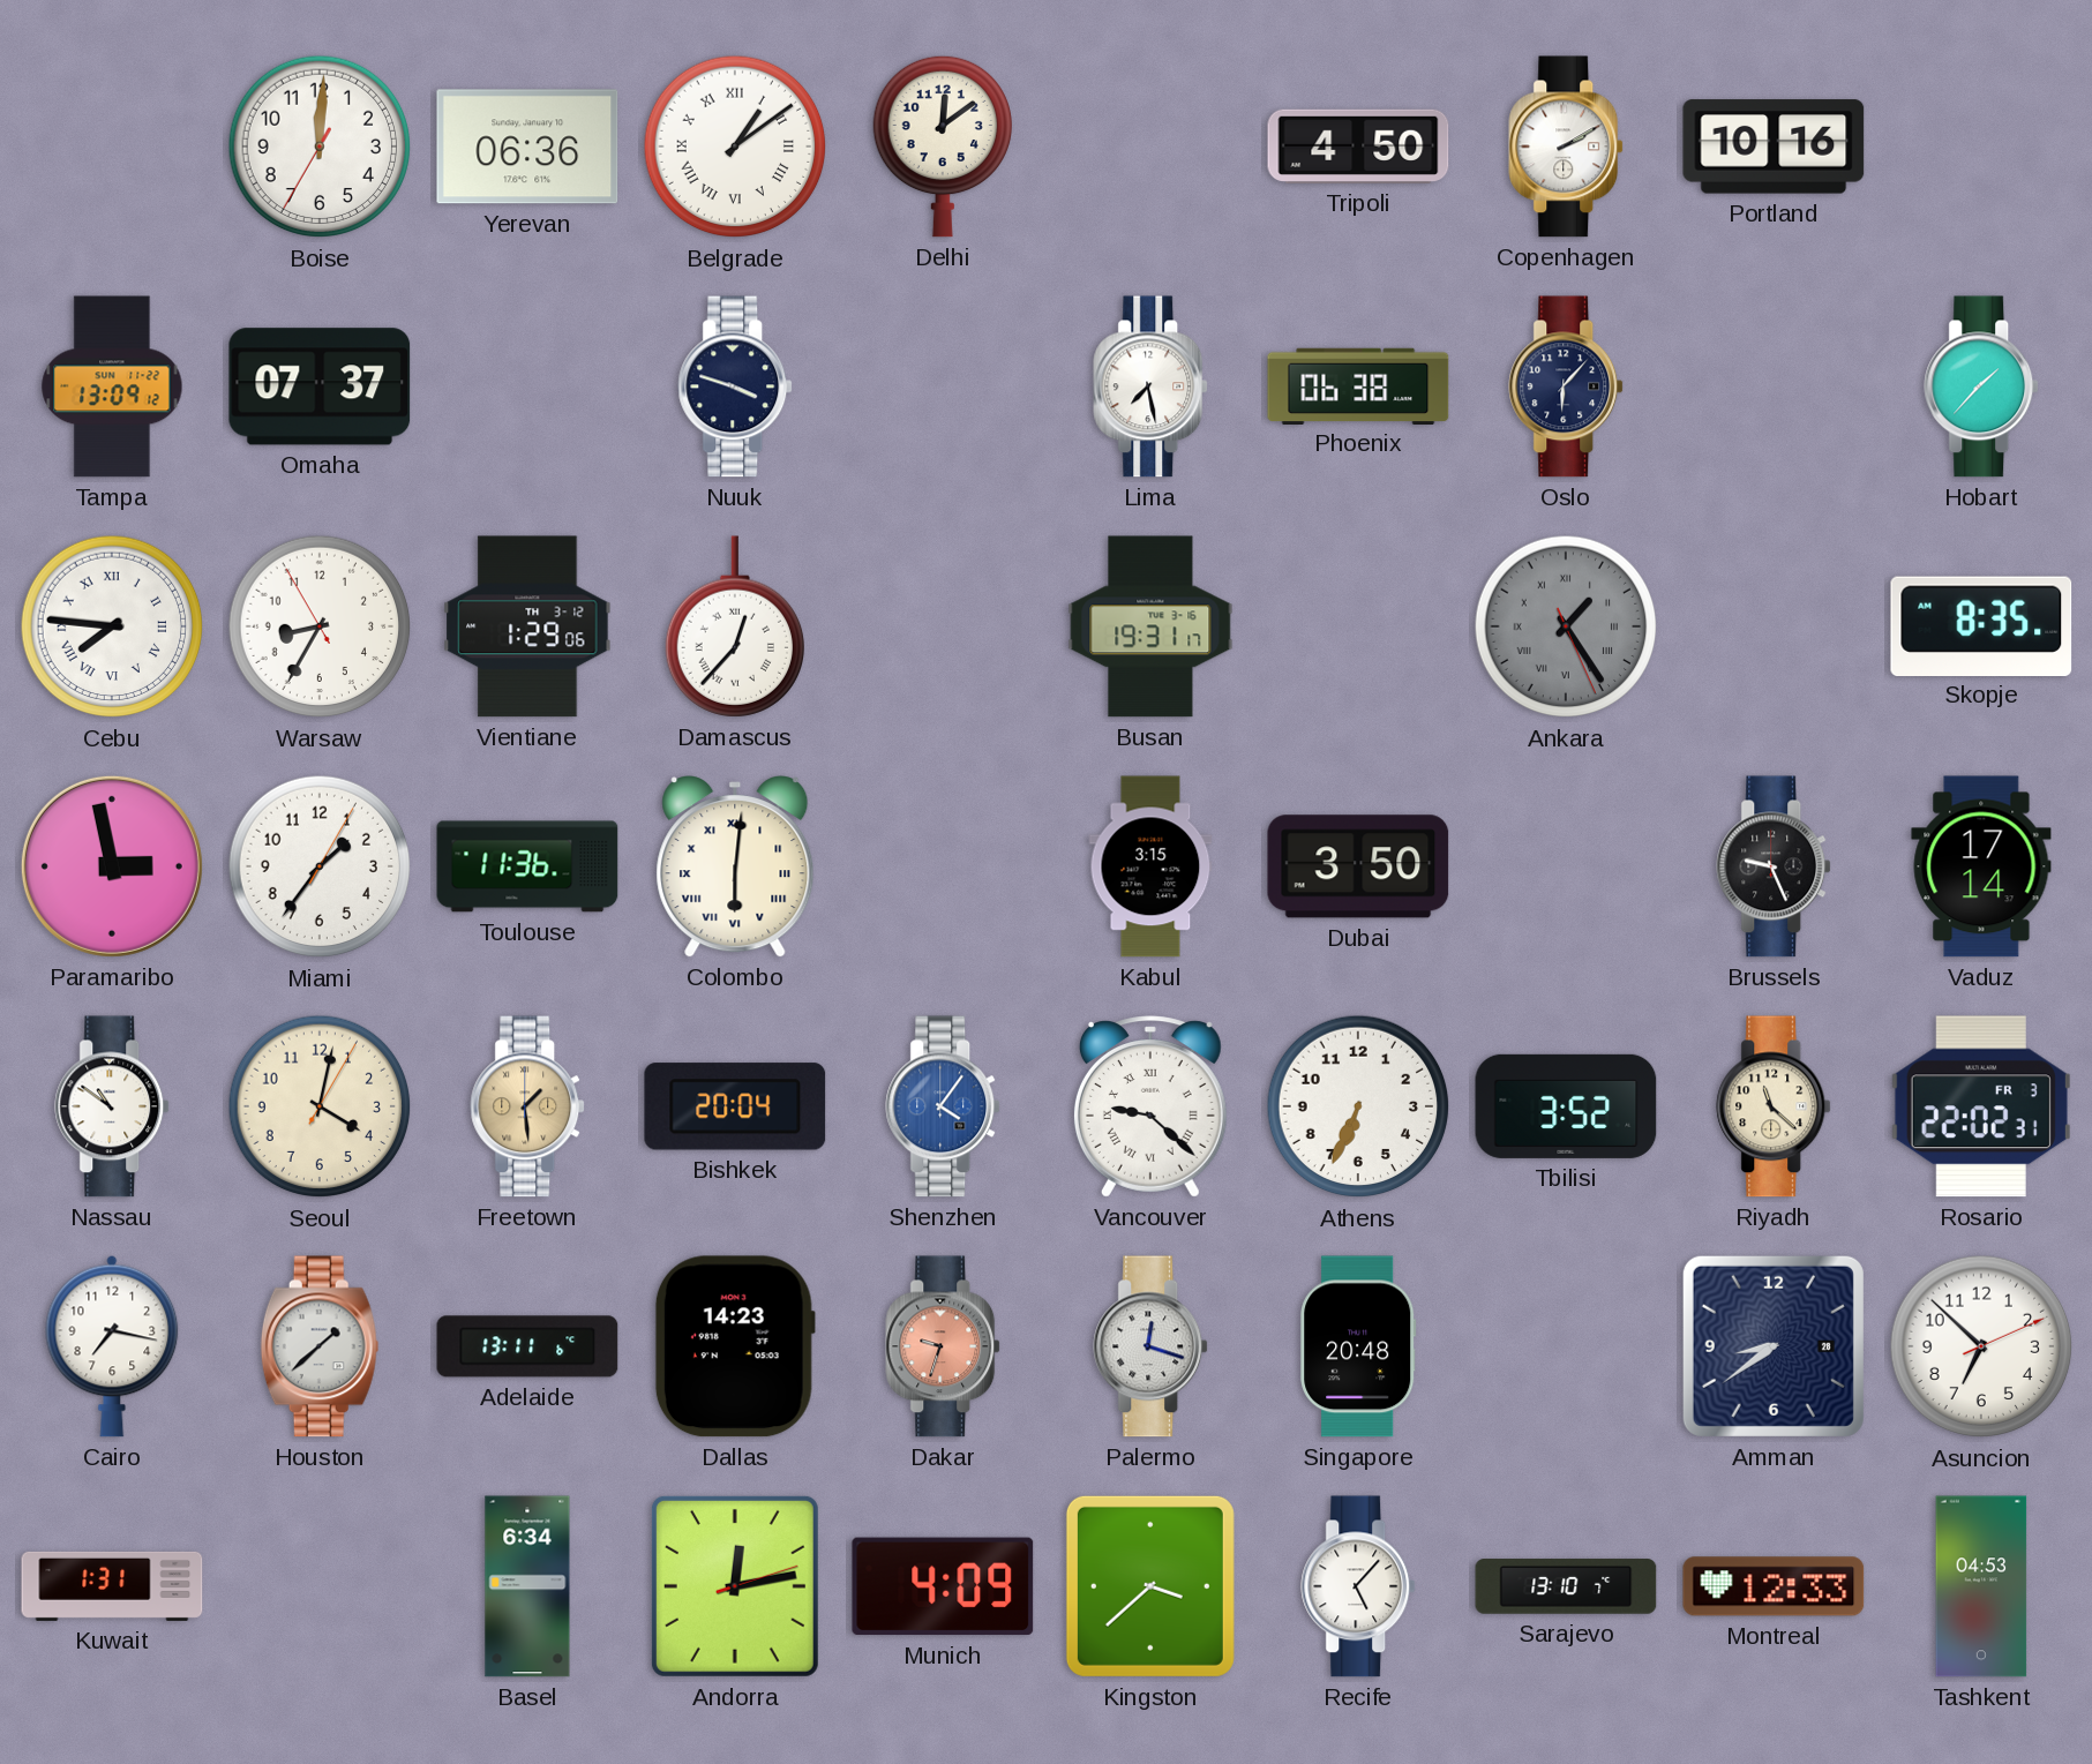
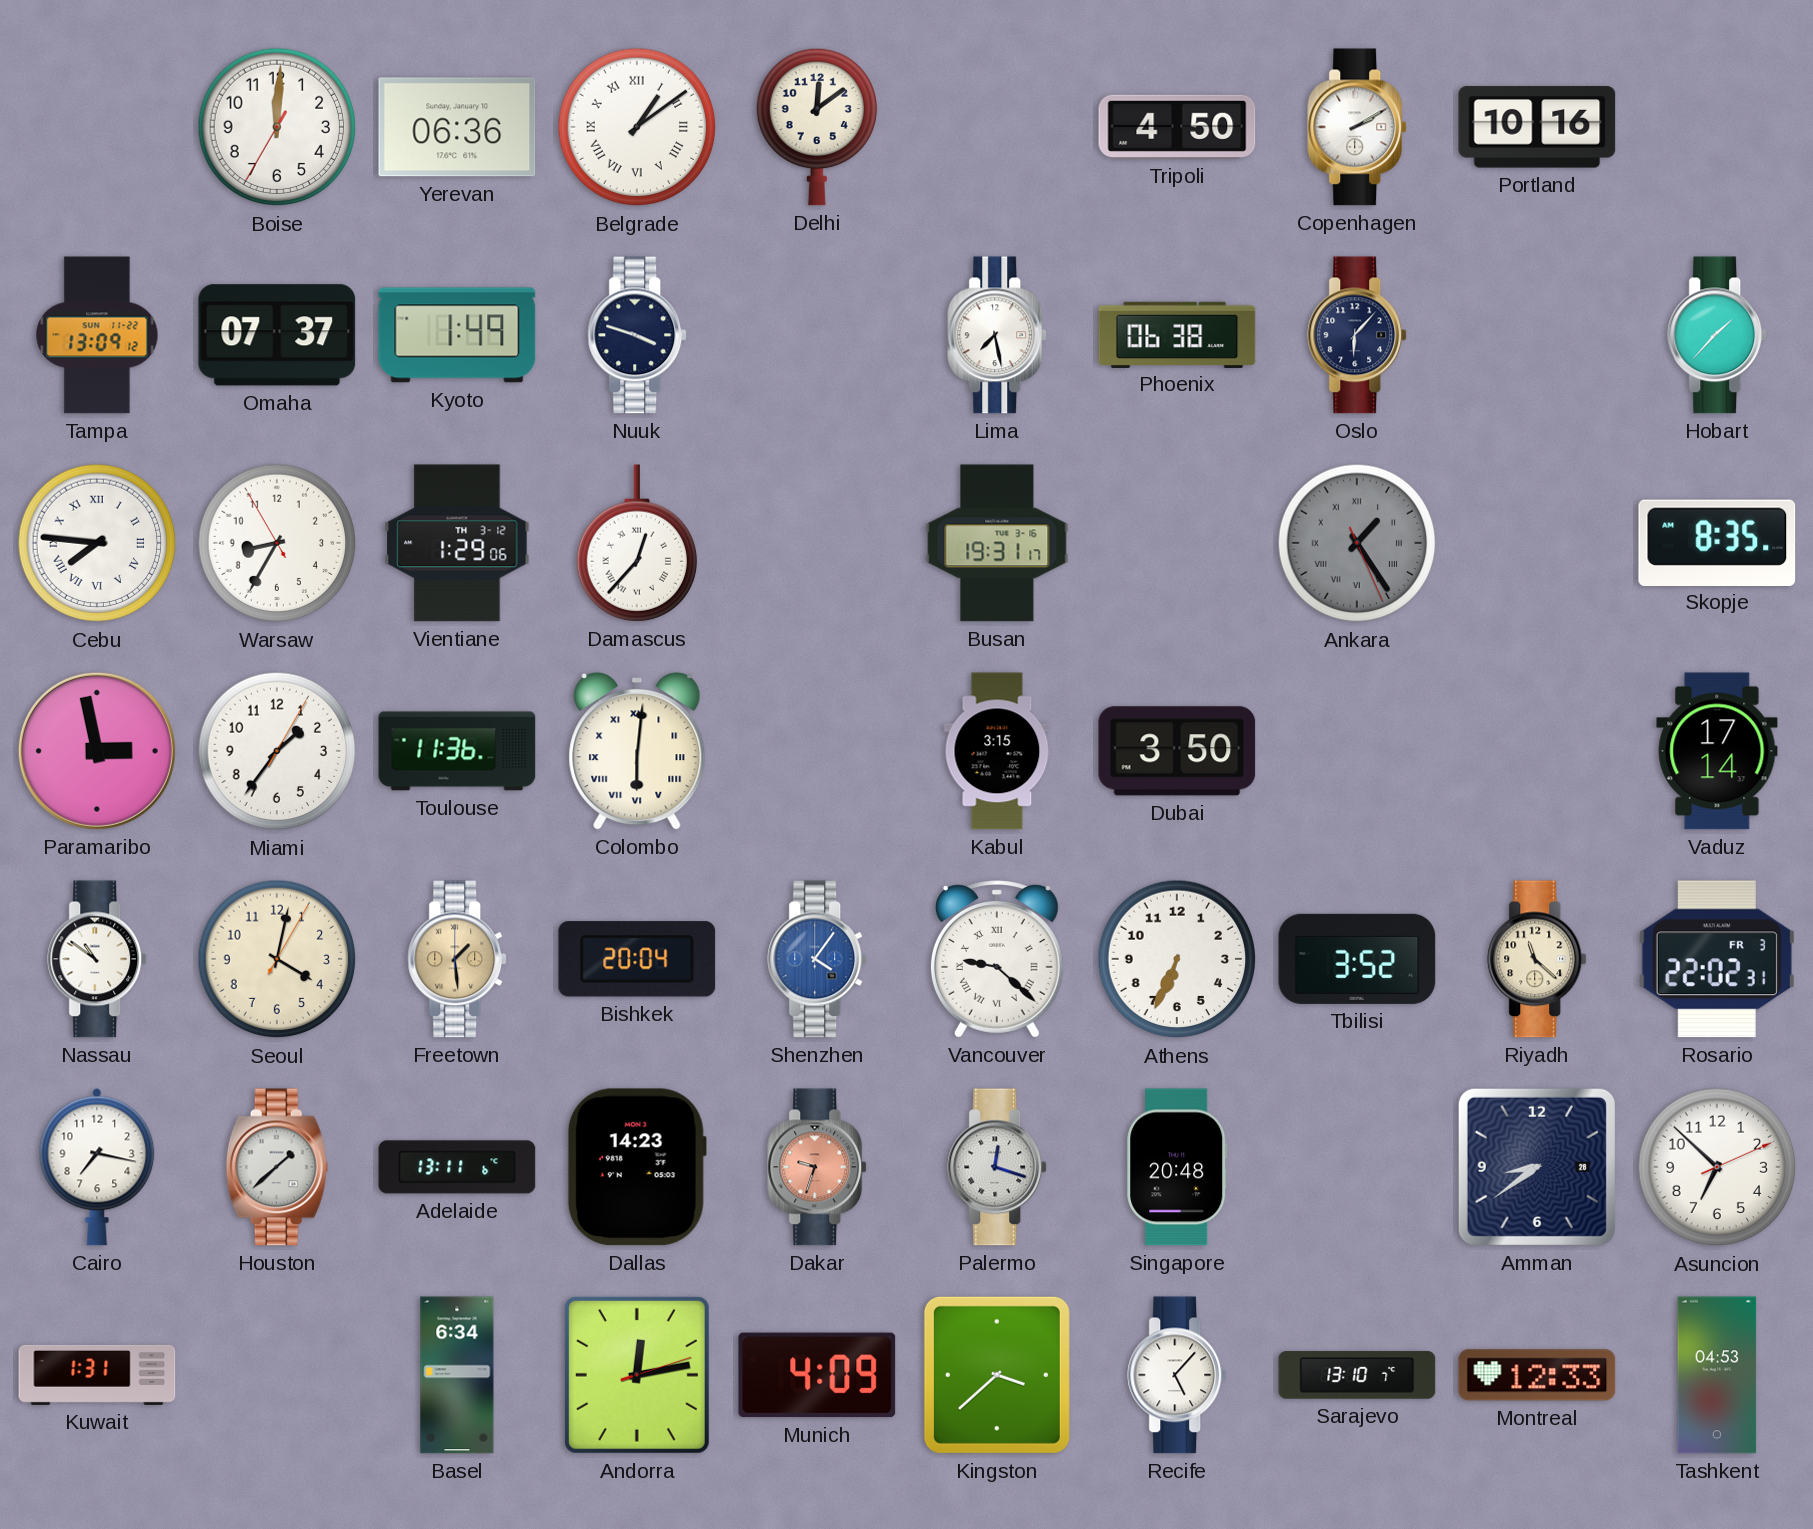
Kyoto: none -> 1:49
Brussels: 9:26 -> none
